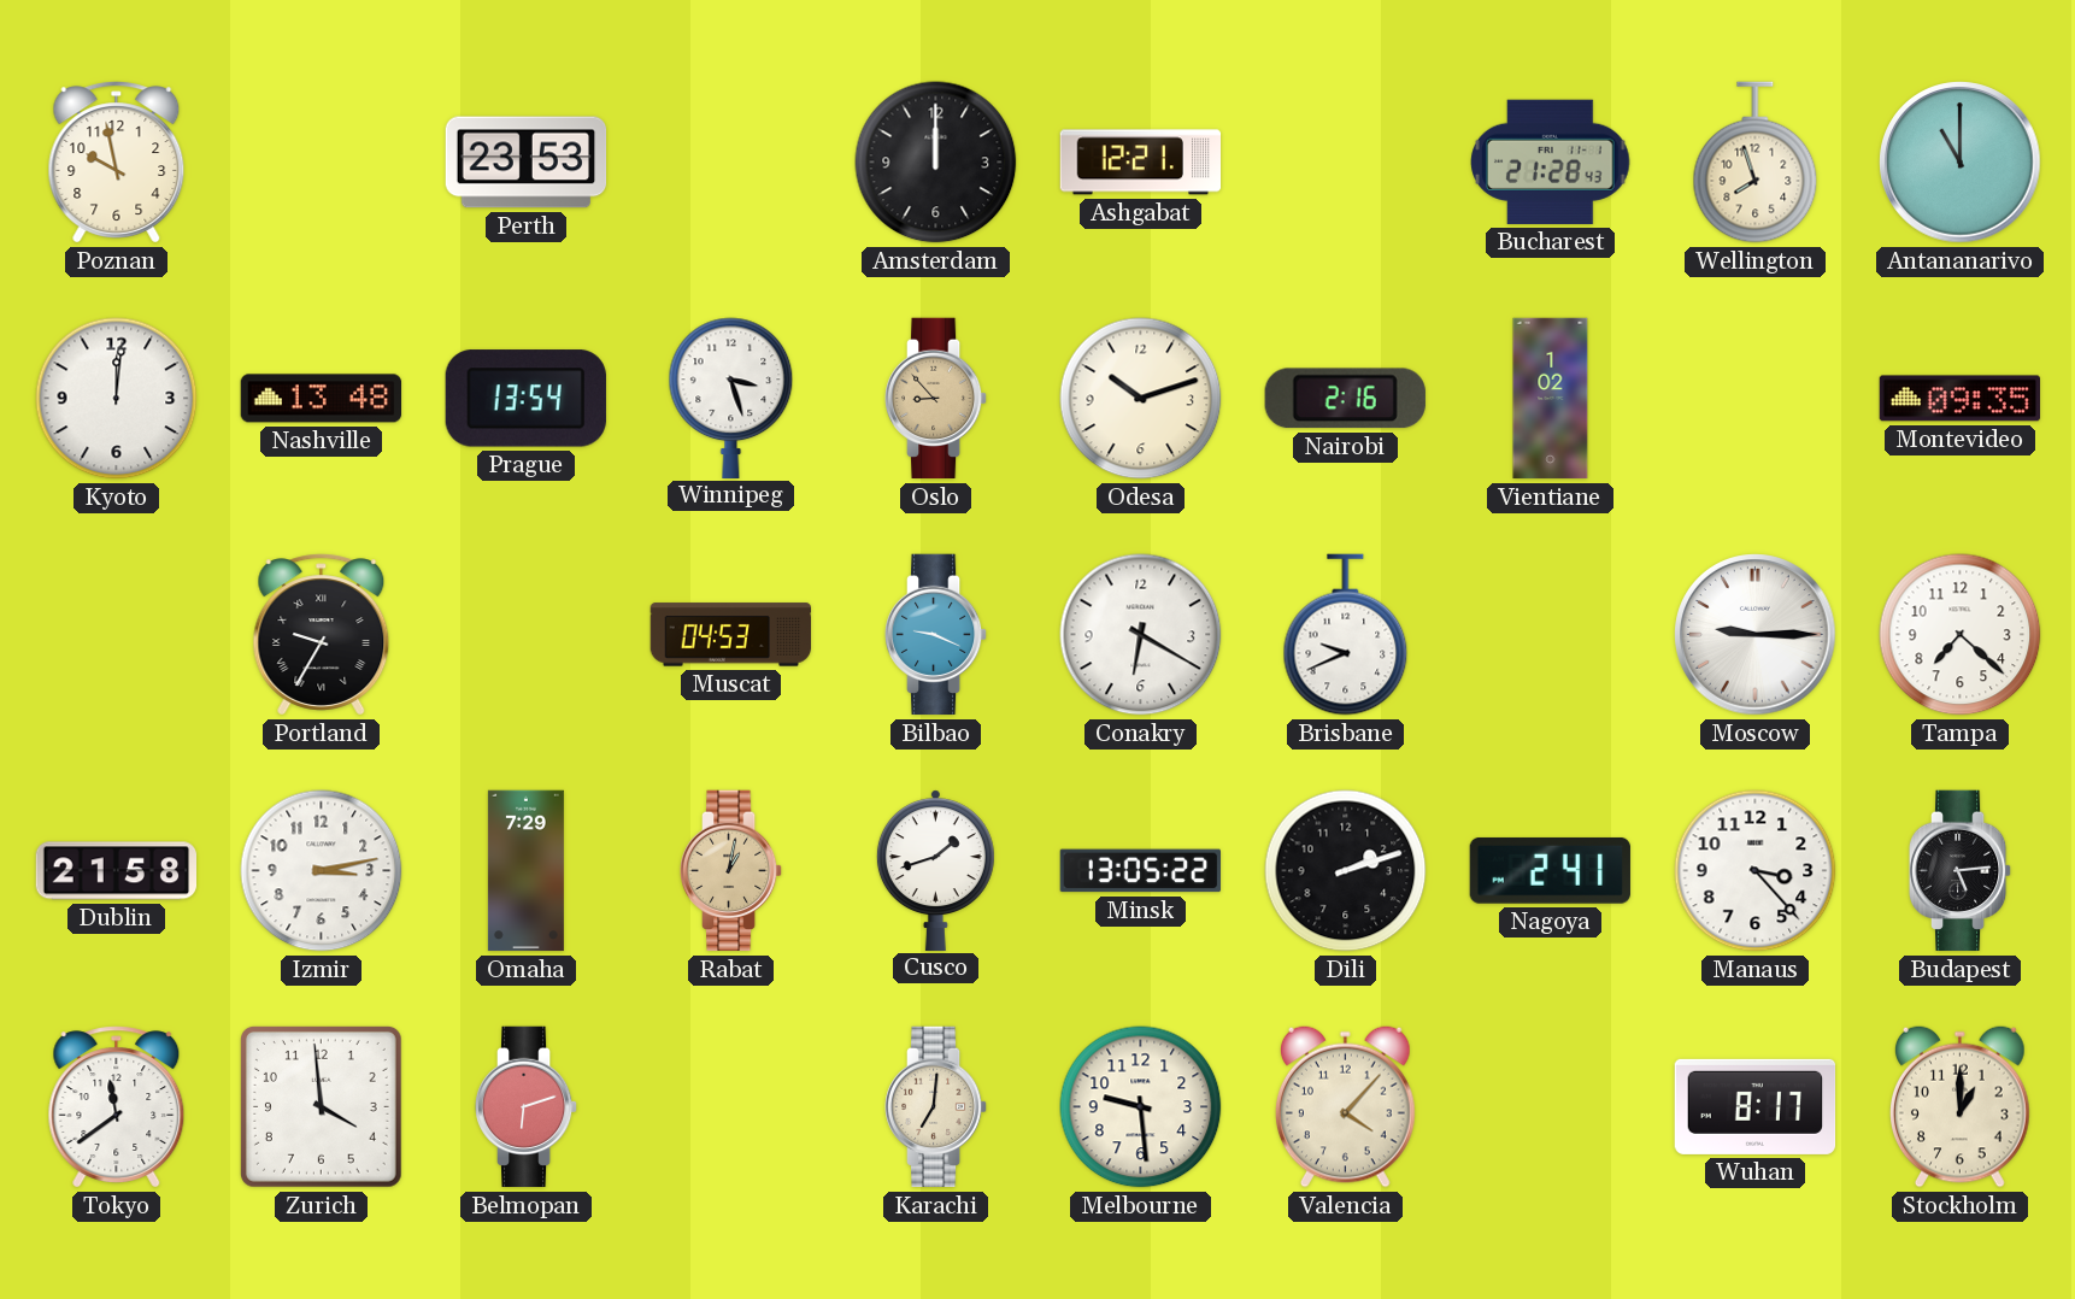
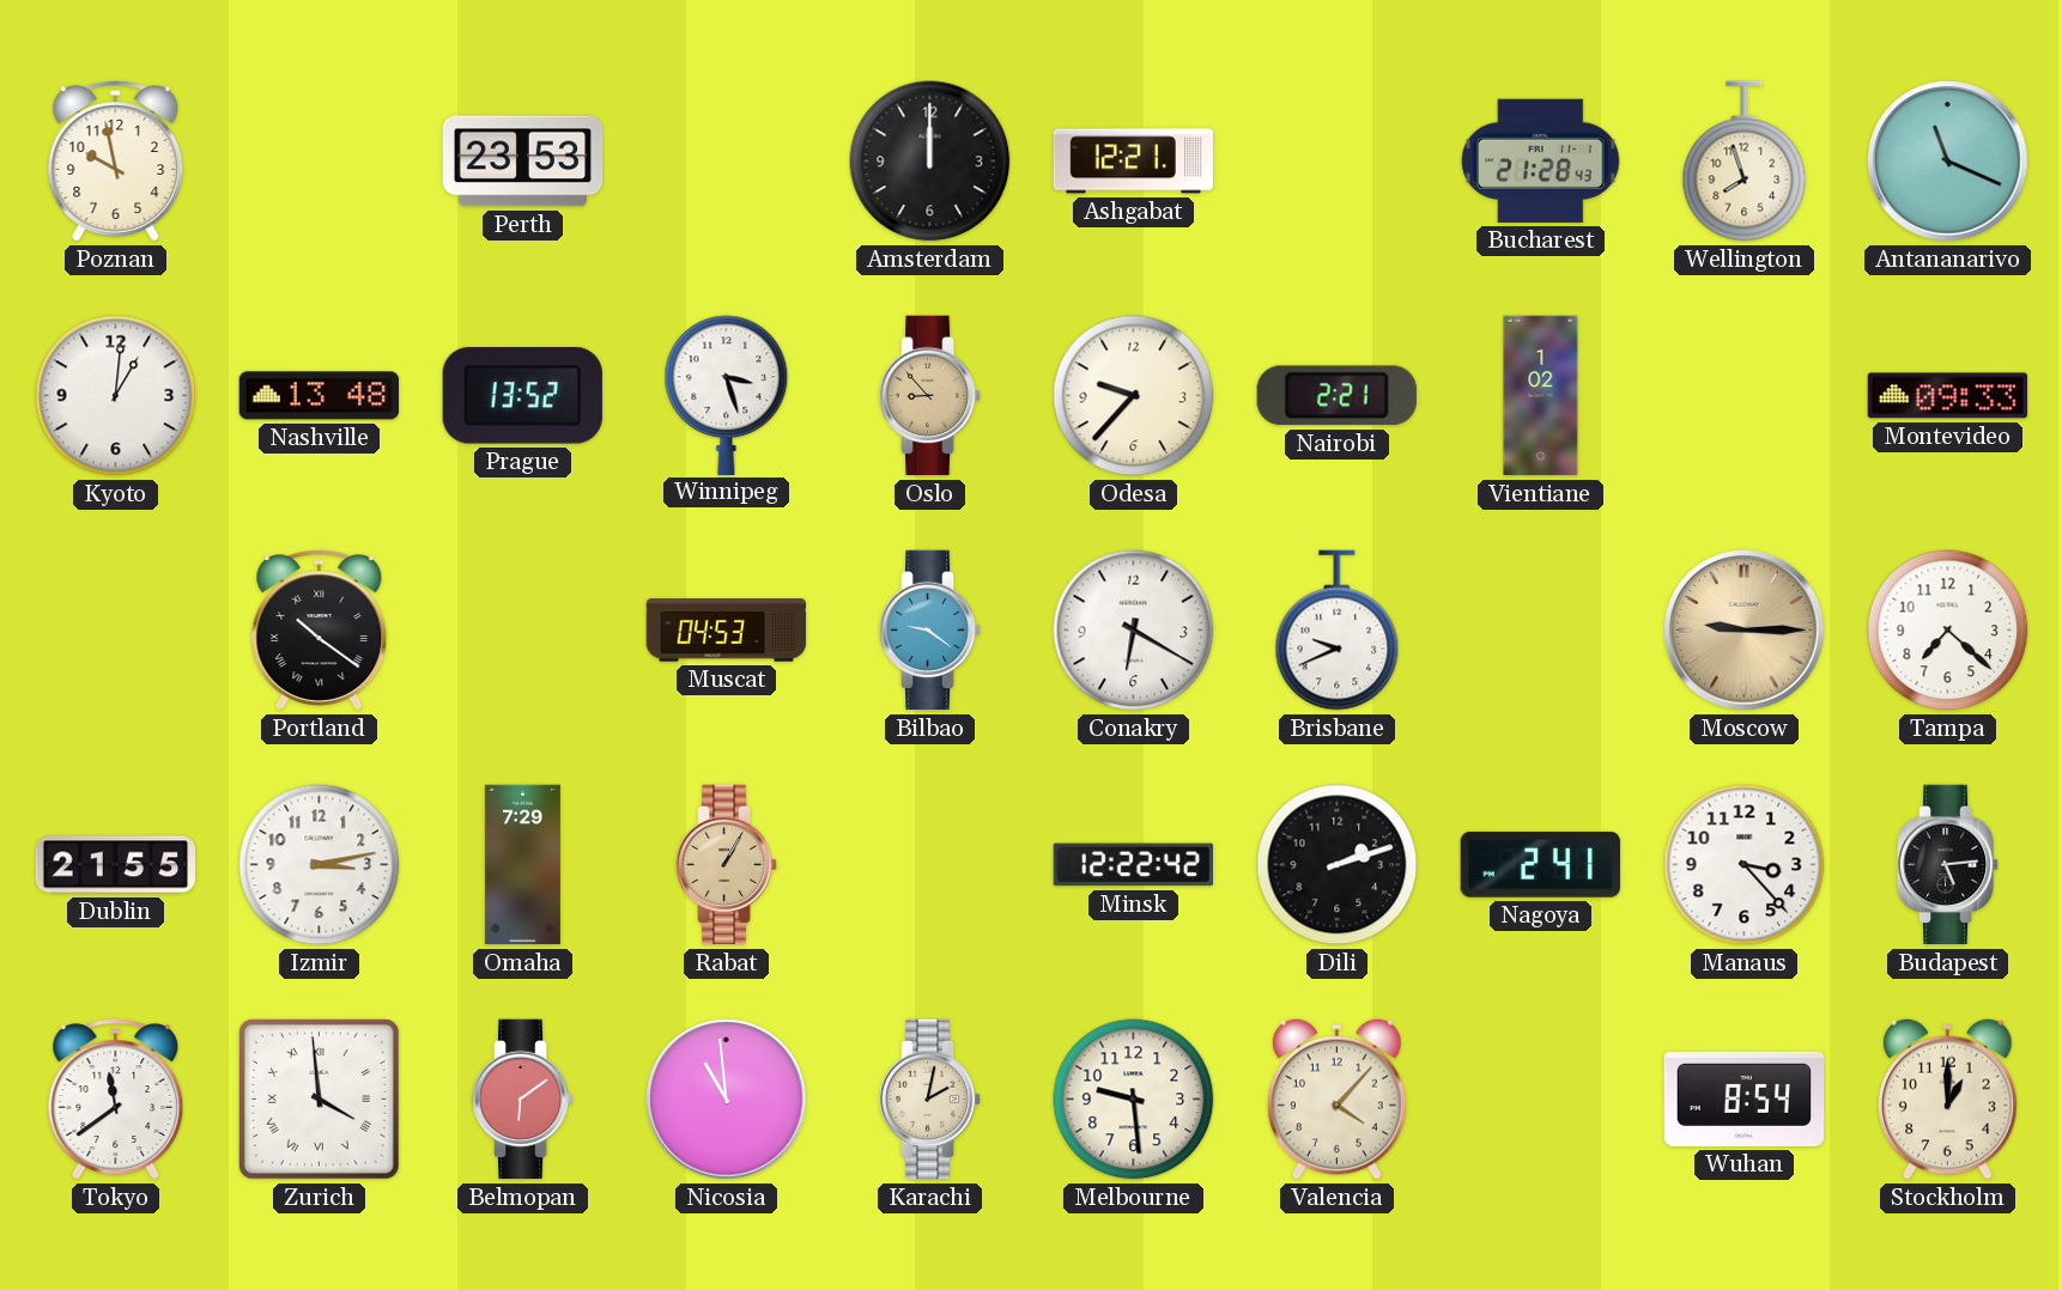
Antananarivo: 11:00 -> 11:19
Kyoto: 12:01 -> 1:01
Prague: 13:54 -> 13:52
Odesa: 10:12 -> 9:37
Nairobi: 2:16 -> 2:21
Montevideo: 09:35 -> 09:33
Portland: 9:35 -> 10:21
Bilbao: 9:19 -> 9:21
Moscow dial: white -> champagne
Dublin: 21:58 -> 21:55
Rabat: 1:02 -> 1:05
Cusco: 1:42 -> none
Minsk: 13:05 -> 12:22
Zurich numerals: Arabic -> Roman
Belmopan: 6:12 -> 6:09
Nicosia: none -> 10:59
Karachi: 7:01 -> 2:02
Wuhan: 8:17 -> 8:54
